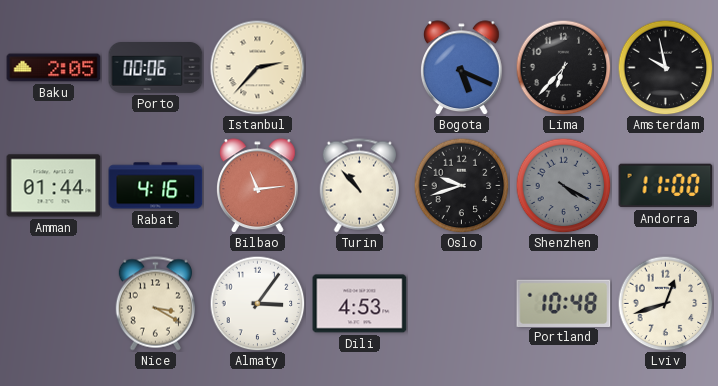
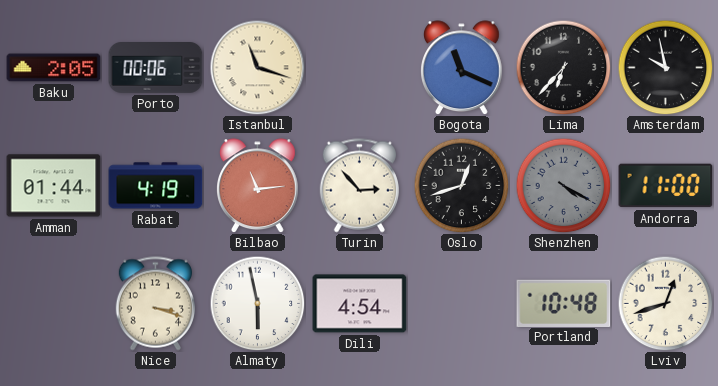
Istanbul: 2:37 -> 11:18
Bogota: 5:19 -> 11:19
Rabat: 4:16 -> 4:19
Turin: 10:53 -> 2:53
Oslo: 9:42 -> 12:42
Nice: 3:20 -> 3:18
Almaty: 3:06 -> 5:58
Dili: 4:53 -> 4:54
